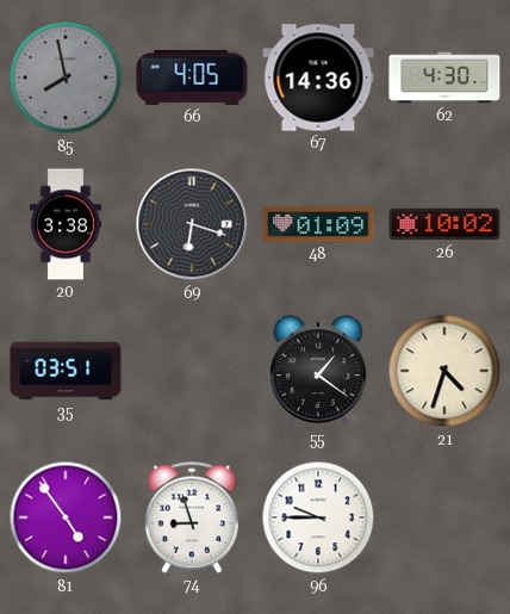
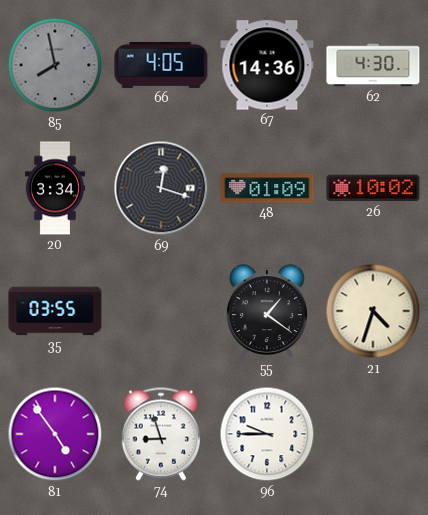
20: 3:38 -> 3:34
69: 6:18 -> 12:18
35: 03:51 -> 03:55
